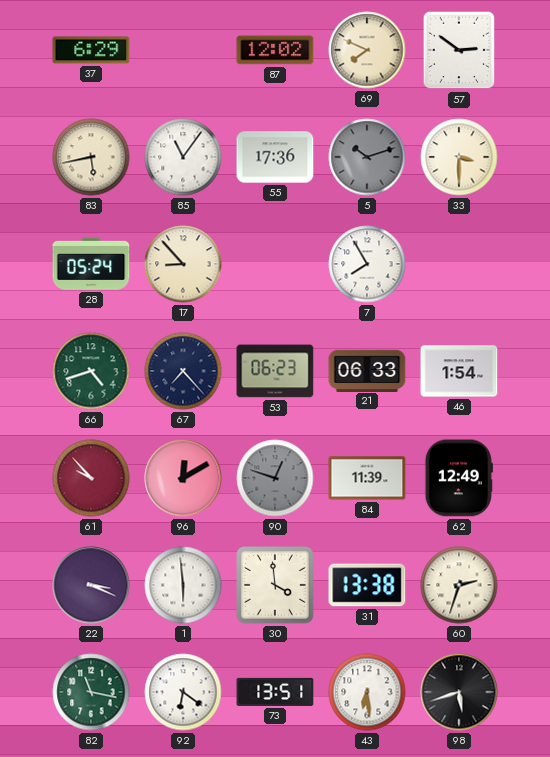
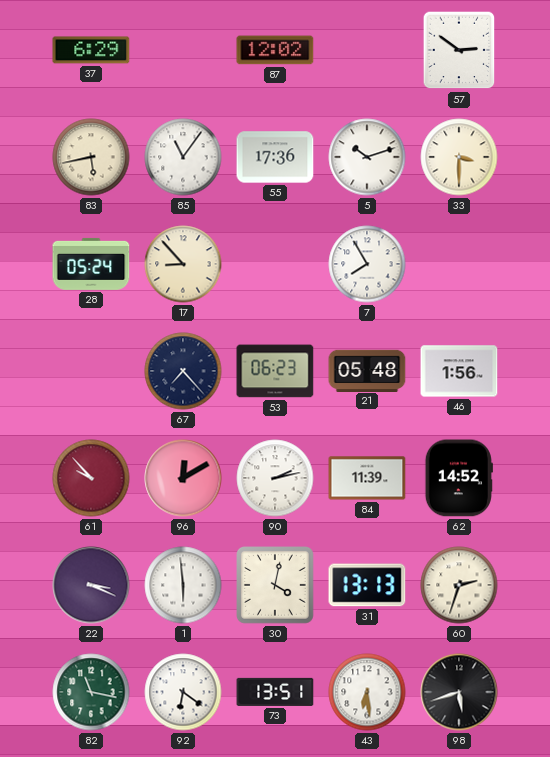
69: 7:49 -> none
5 dial: grey -> white
66: 4:42 -> none
21: 06:33 -> 05:48
46: 1:54 -> 1:56
90: 12:48 -> 2:13
90 dial: grey -> white
62: 12:49 -> 14:52
30: 3:59 -> 4:02
31: 13:38 -> 13:13
